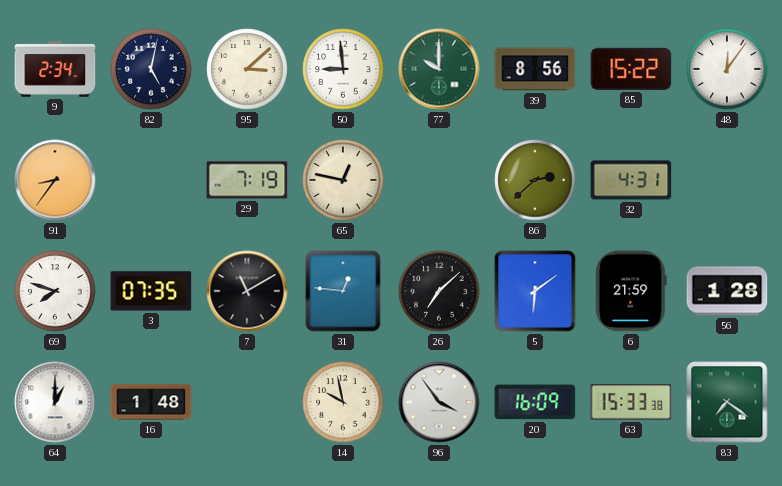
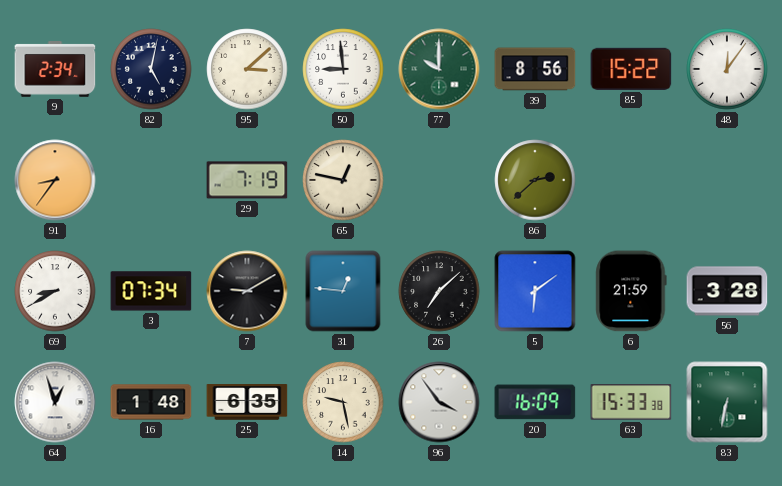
32: 4:31 -> none
69: 7:48 -> 8:40
3: 07:35 -> 07:34
7: 11:10 -> 9:10
56: 1:28 -> 3:28
64: 1:00 -> 12:57
25: none -> 6:35
14: 9:58 -> 9:28
83: 7:21 -> 6:32
